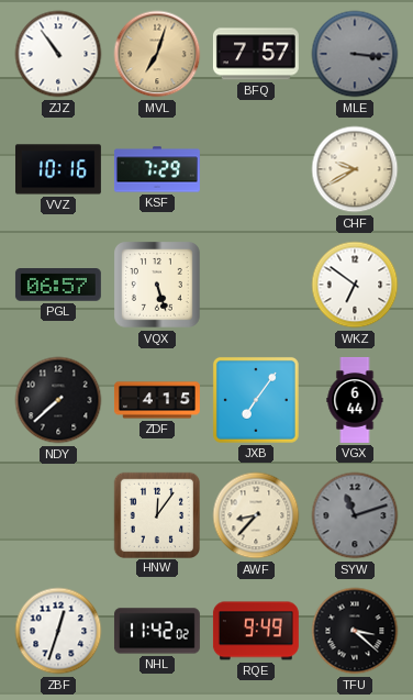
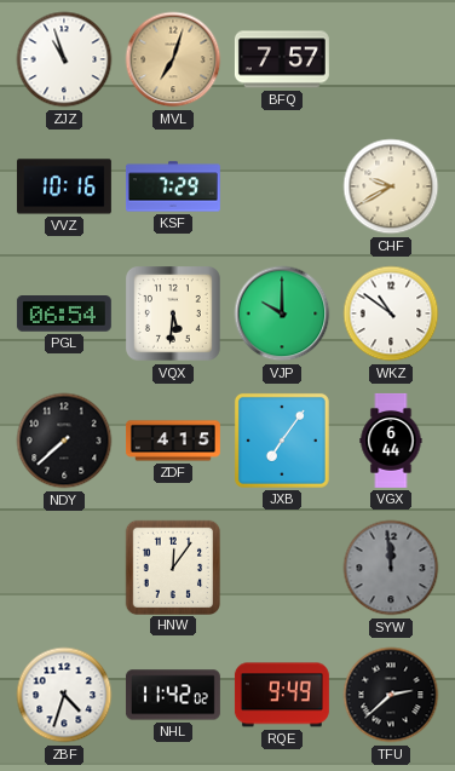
ZJZ: 10:54 -> 10:57
MLE: 3:16 -> none
PGL: 06:57 -> 06:54
VQX: 5:27 -> 5:31
VJP: none -> 10:00
WKZ: 6:51 -> 10:51
AWF: 8:37 -> none
SYW: 11:12 -> 11:59
ZBF: 12:33 -> 4:33
TFU: 3:22 -> 2:38
